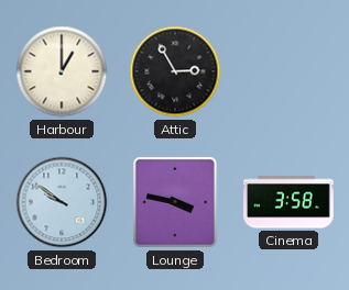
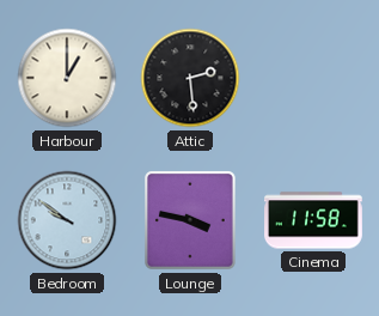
Attic: 2:55 -> 2:29
Cinema: 3:58 -> 11:58
